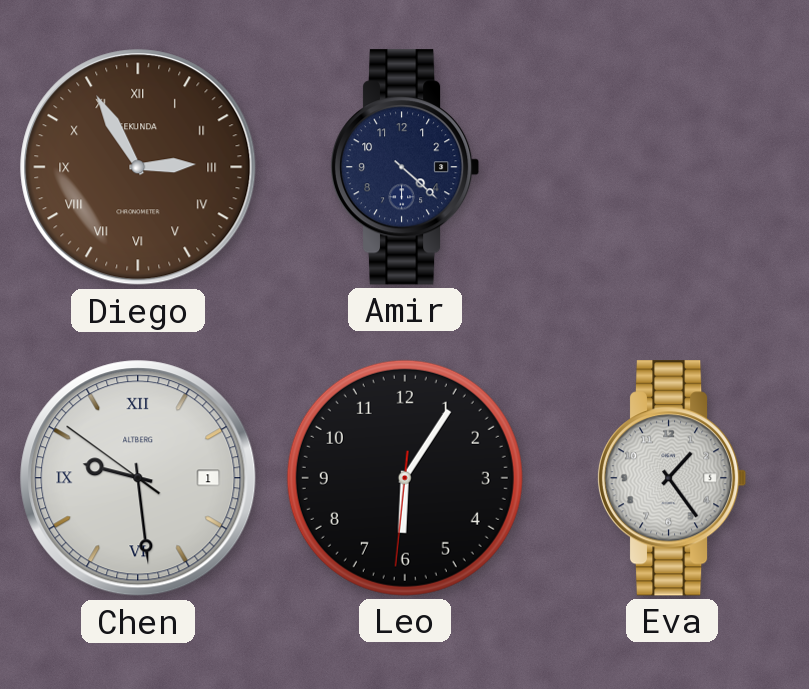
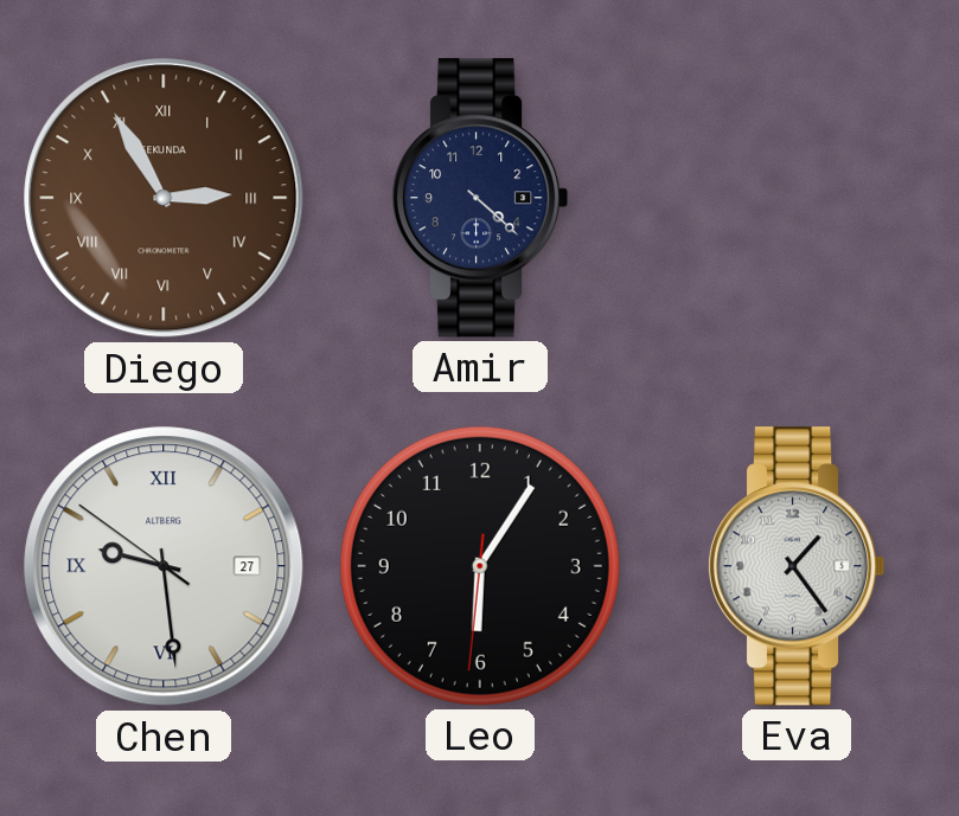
Chen date: 1 -> 27
